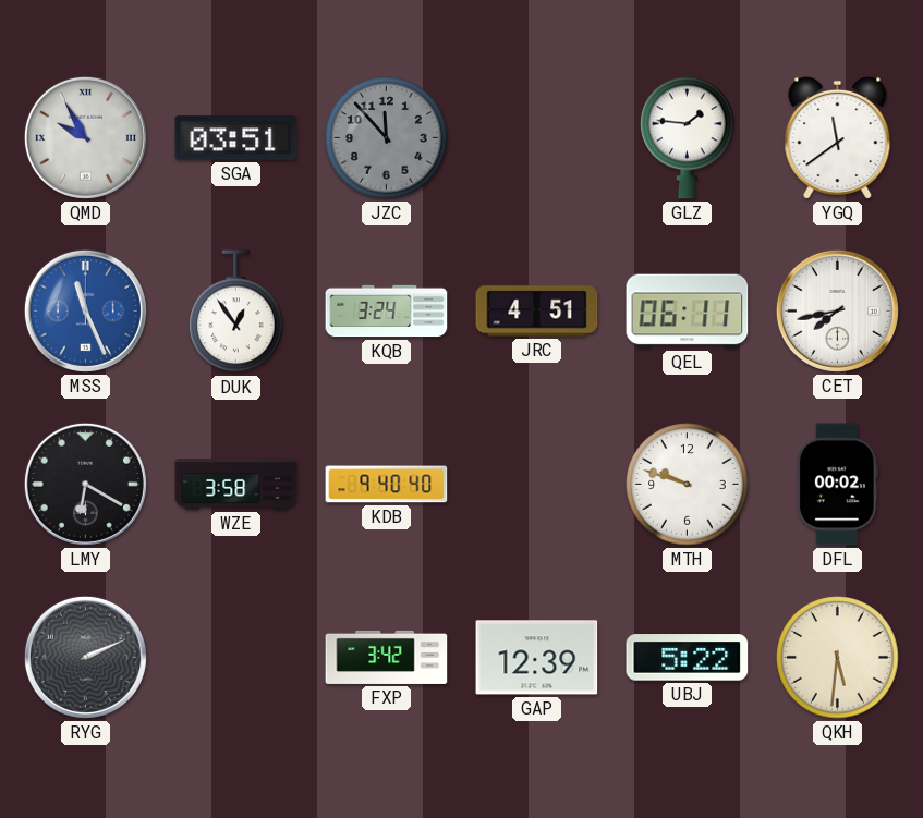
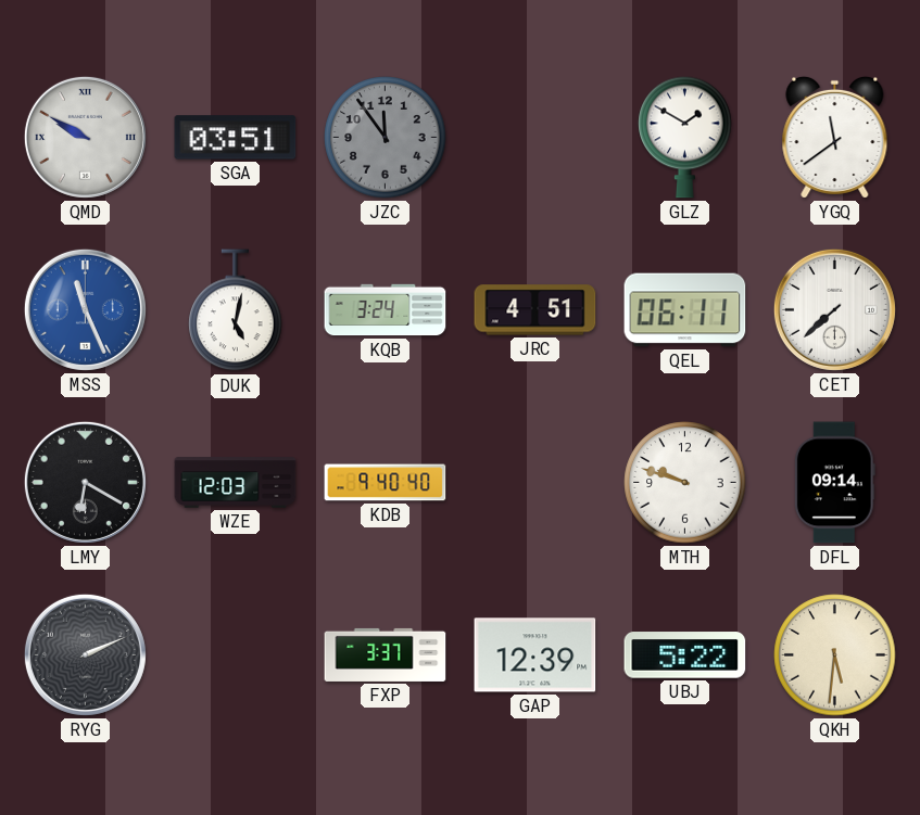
QMD: 9:55 -> 9:50
JZC: 11:53 -> 11:54
GLZ: 1:46 -> 1:50
DUK: 12:54 -> 5:02
CET: 7:43 -> 7:38
WZE: 3:58 -> 12:03
DFL: 00:02 -> 09:14
FXP: 3:42 -> 3:37
